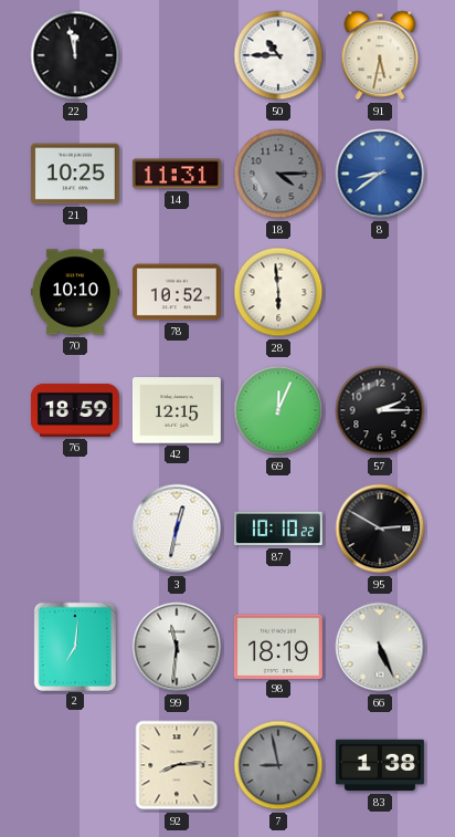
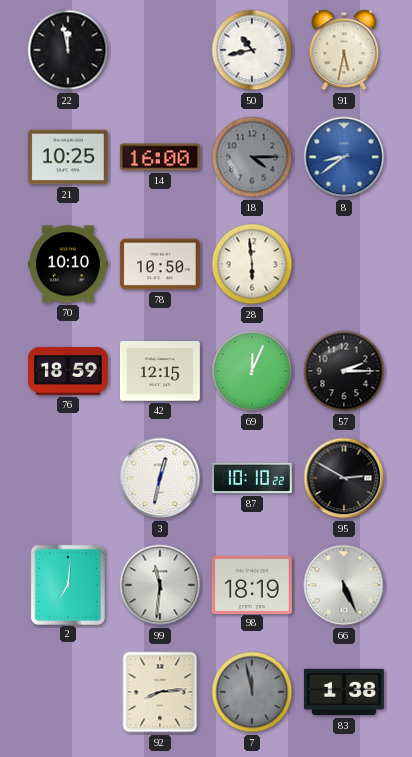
50: 10:45 -> 10:43
14: 11:31 -> 16:00
78: 10:52 -> 10:50
7: 8:58 -> 11:58
